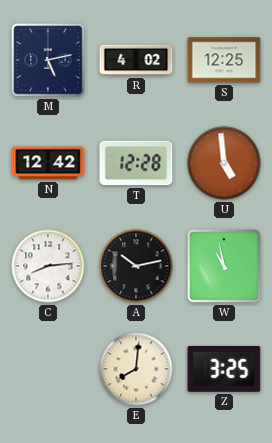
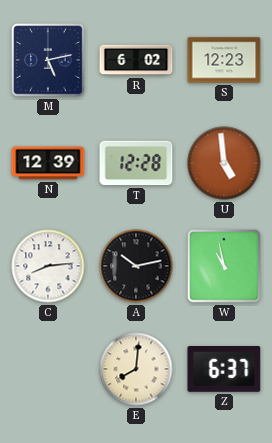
R: 4:02 -> 6:02
S: 12:25 -> 12:23
N: 12:42 -> 12:39
Z: 3:25 -> 6:37
